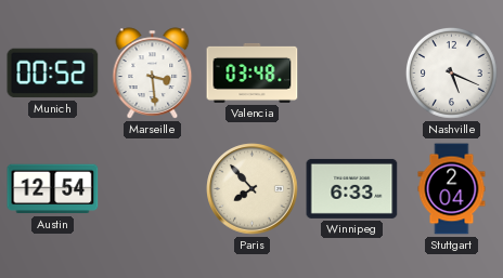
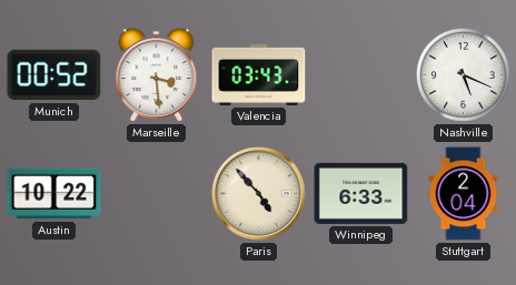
Valencia: 03:48 -> 03:43
Austin: 12:54 -> 10:22
Paris: 7:53 -> 4:53
